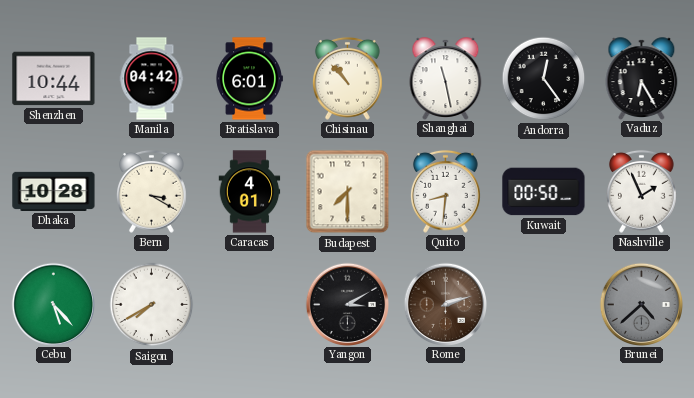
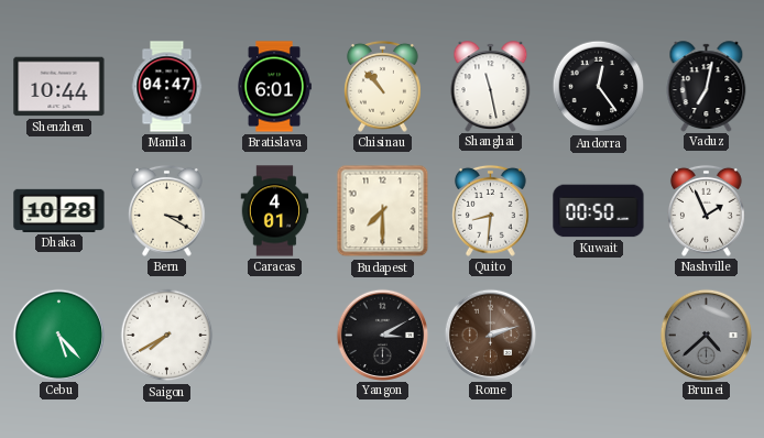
Manila: 04:42 -> 04:47
Vaduz: 6:25 -> 7:02
